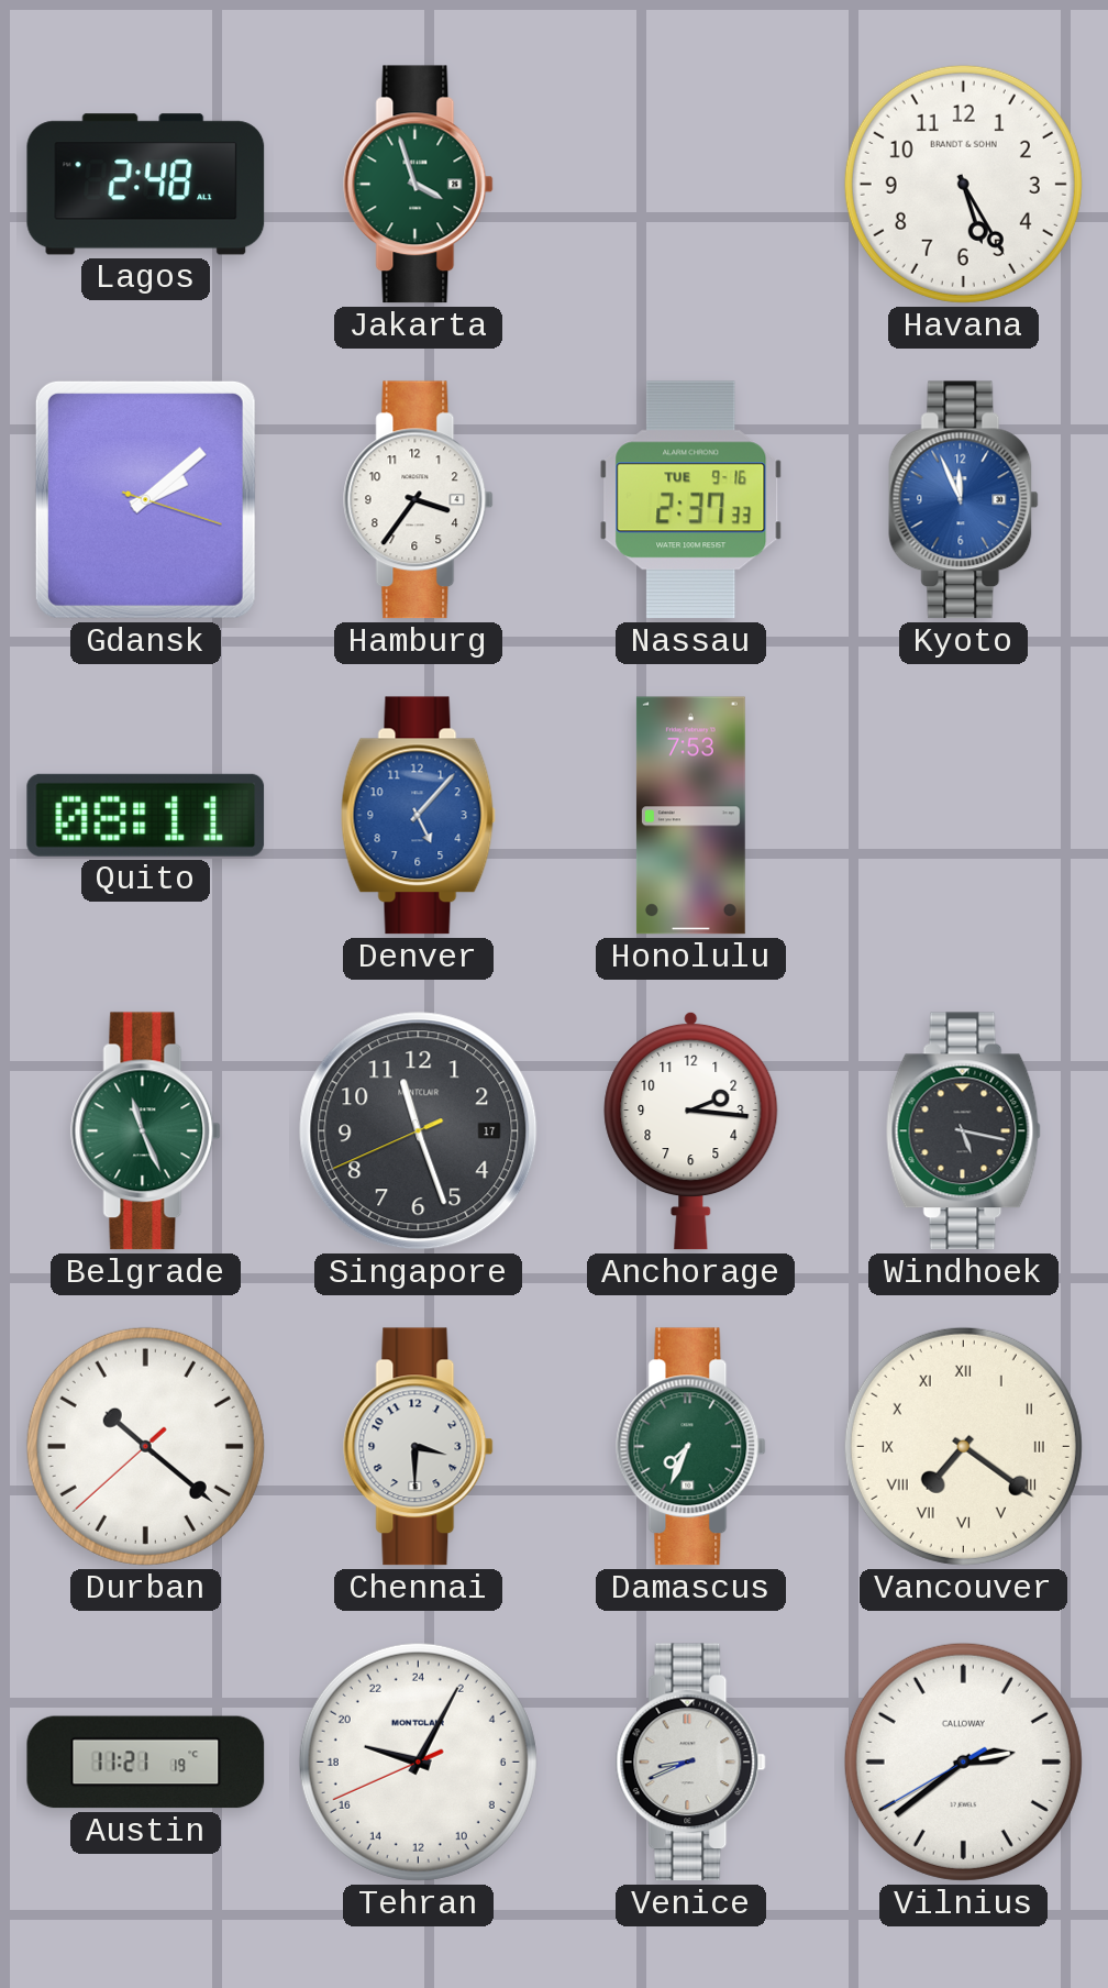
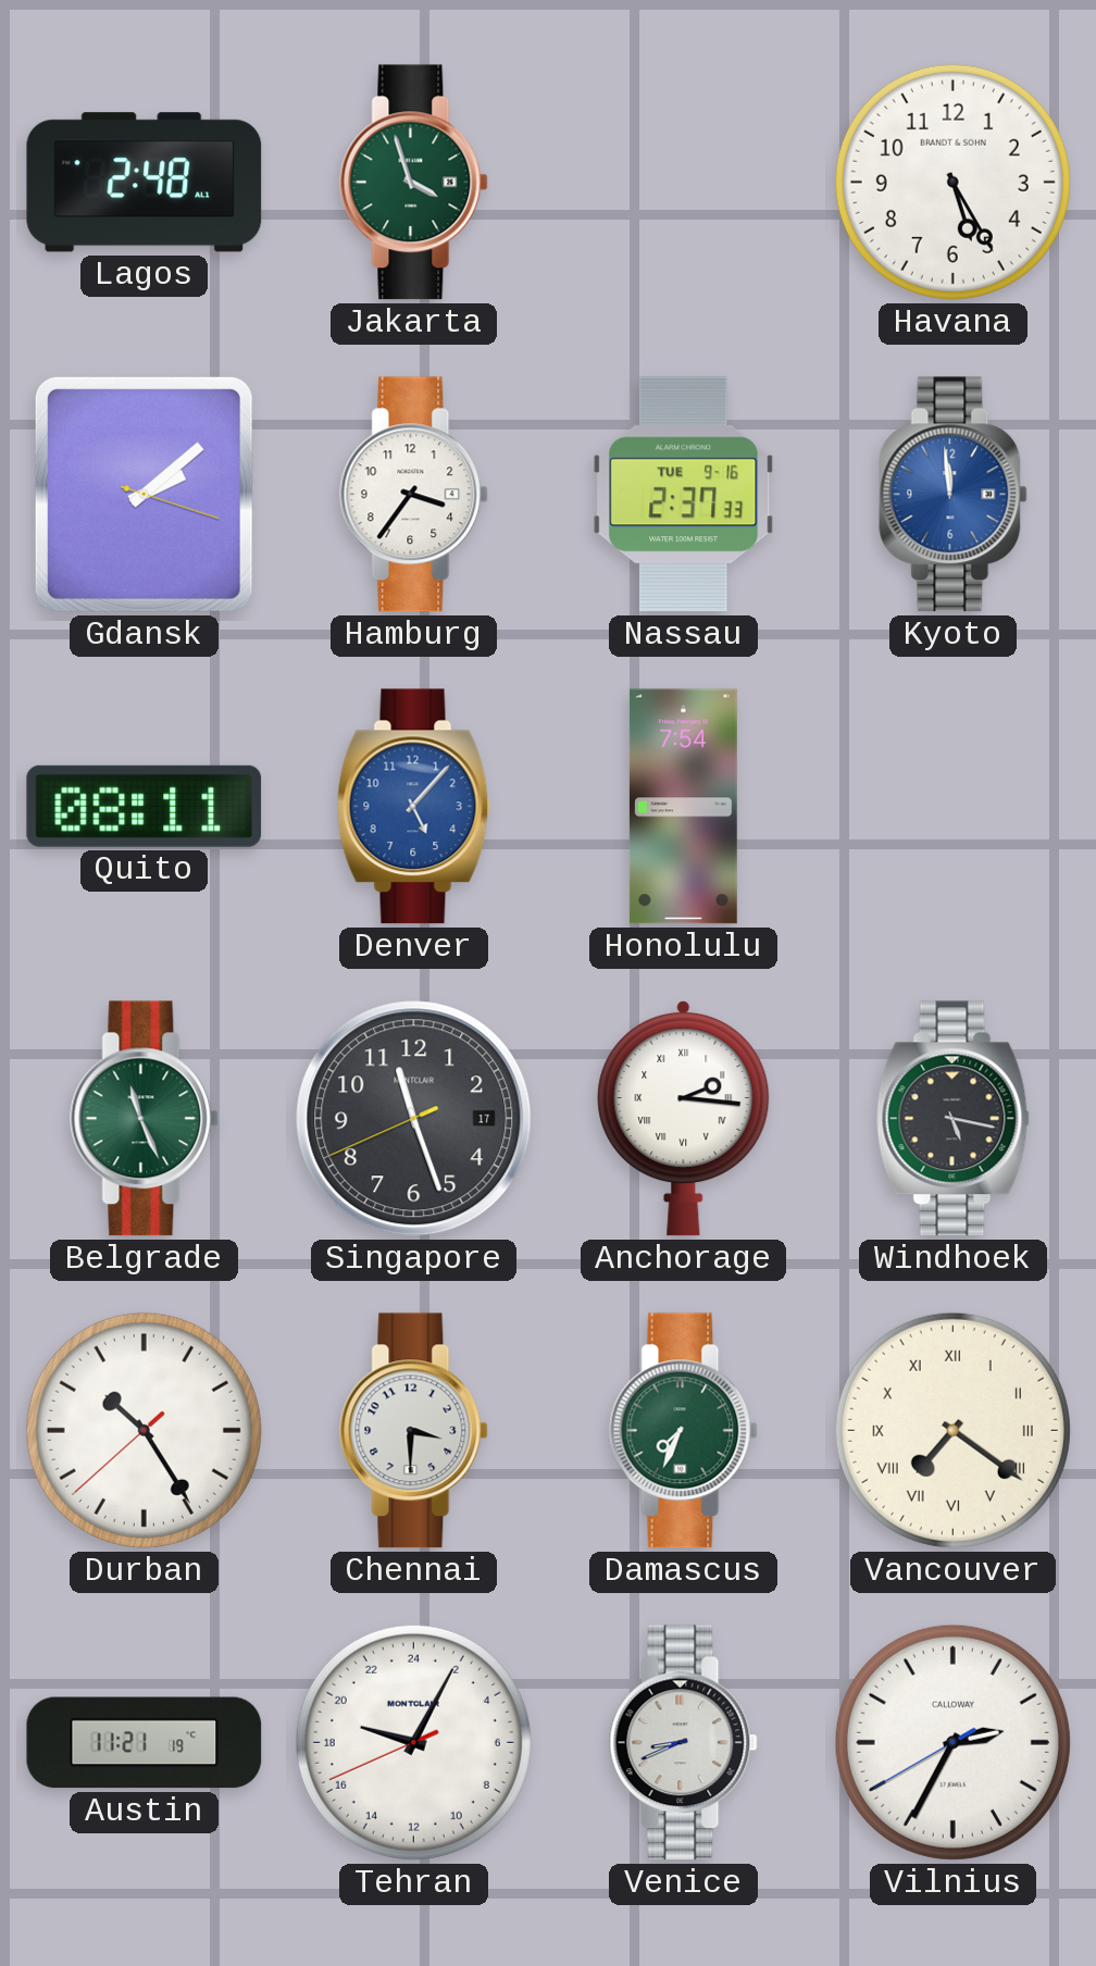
Kyoto: 11:56 -> 11:59
Honolulu: 7:53 -> 7:54
Anchorage numerals: Arabic -> Roman
Durban: 10:21 -> 10:24
Vilnius: 2:38 -> 2:34
